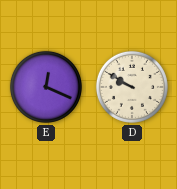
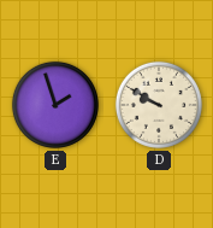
E: 12:19 -> 1:57
